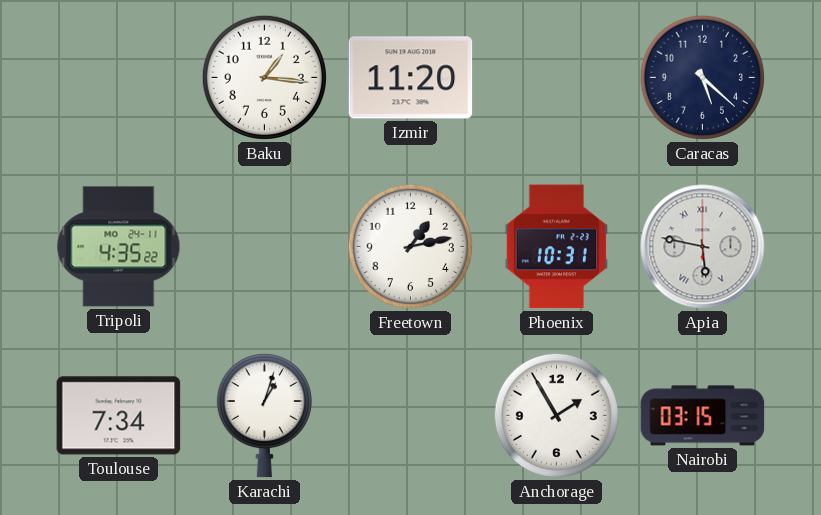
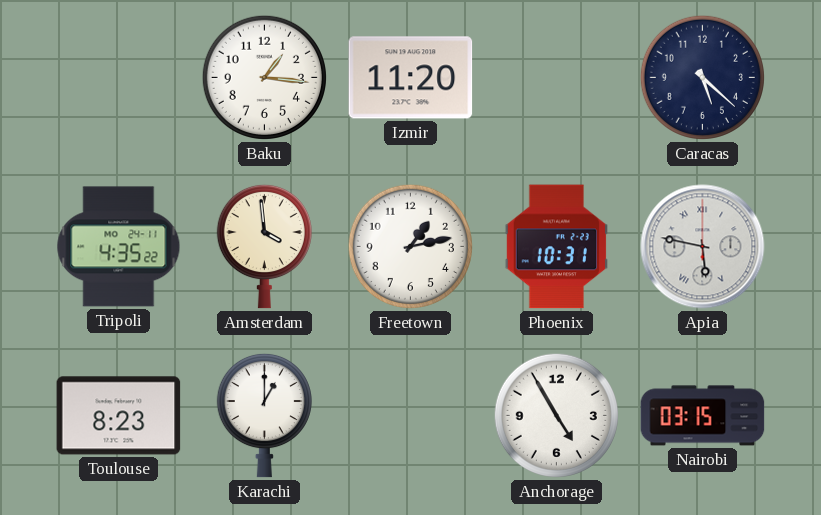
Amsterdam: none -> 3:59
Toulouse: 7:34 -> 8:23
Karachi: 1:03 -> 1:00
Anchorage: 1:55 -> 4:55
